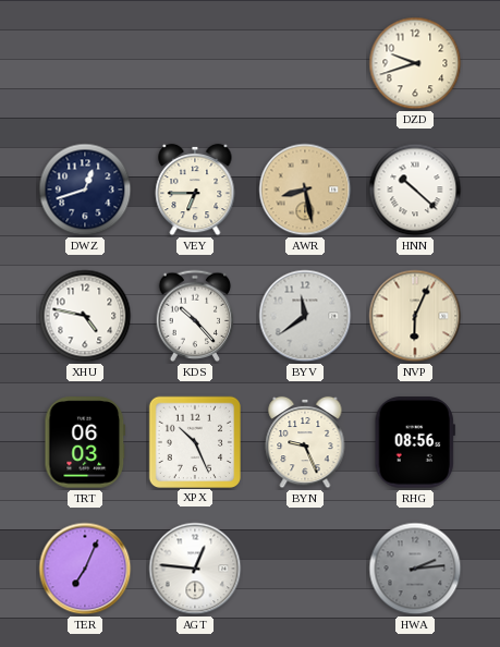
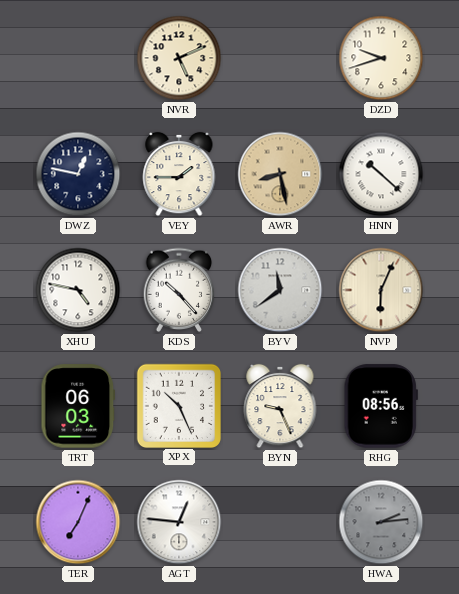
NVR: none -> 5:11
DWZ: 12:42 -> 12:47
VEY: 6:45 -> 1:45
